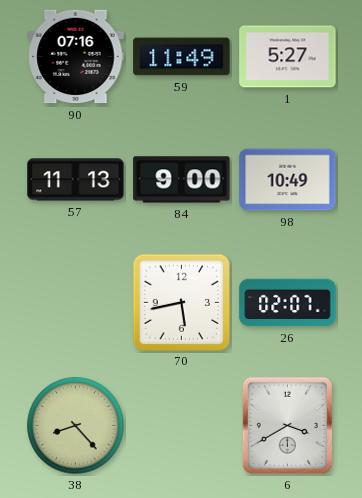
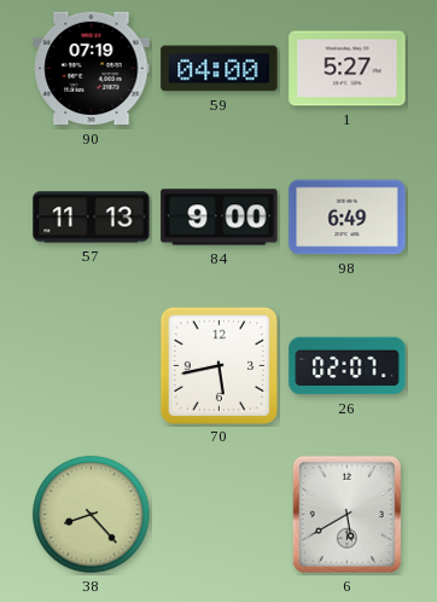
90: 07:16 -> 07:19
59: 11:49 -> 04:00
98: 10:49 -> 6:49
6: 3:40 -> 5:40
